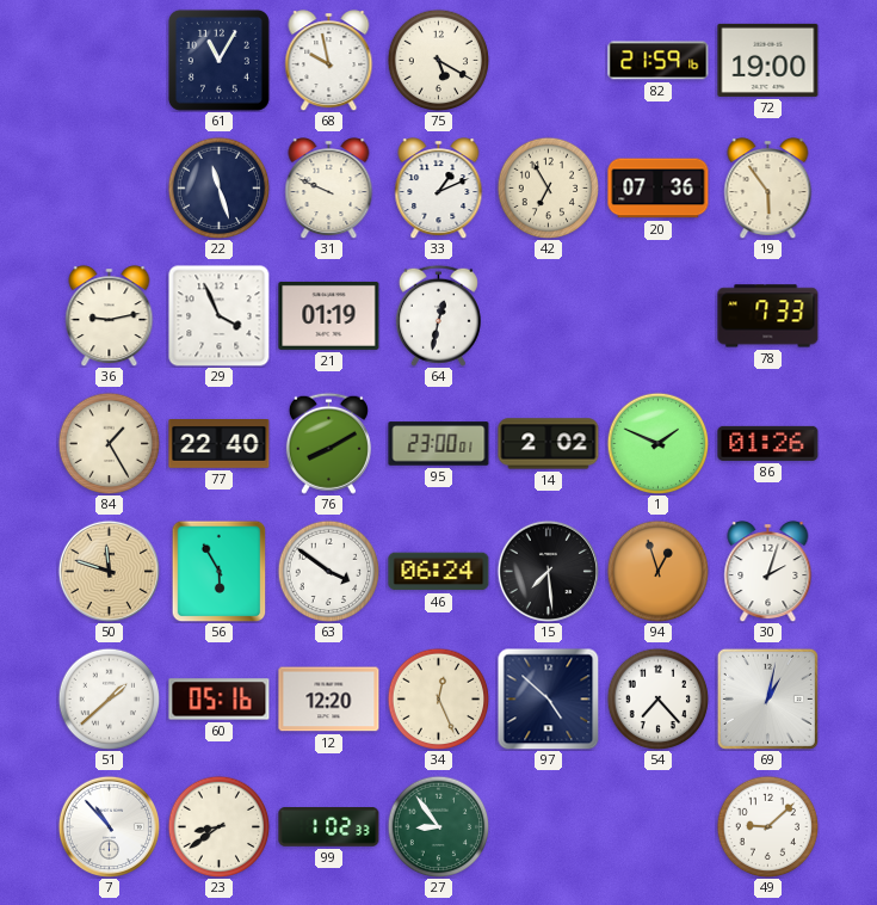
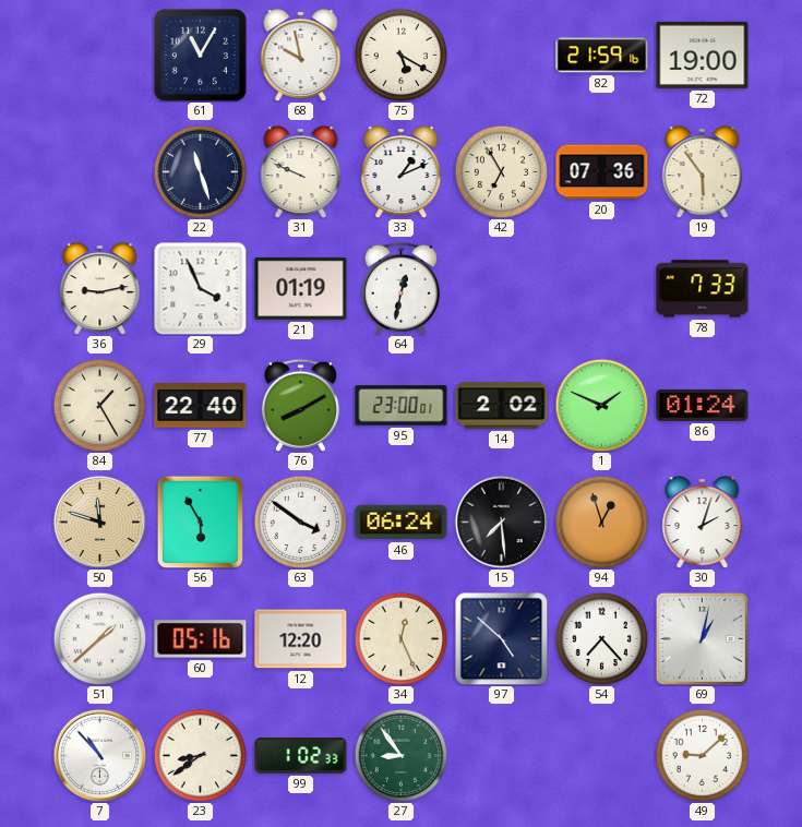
86: 01:26 -> 01:24
